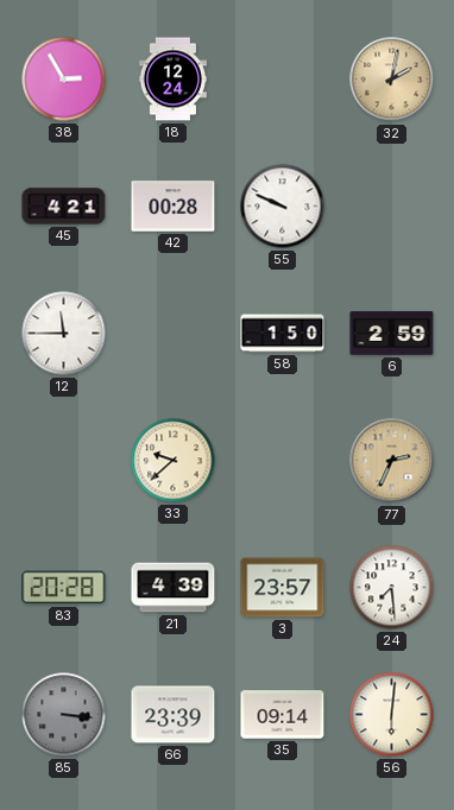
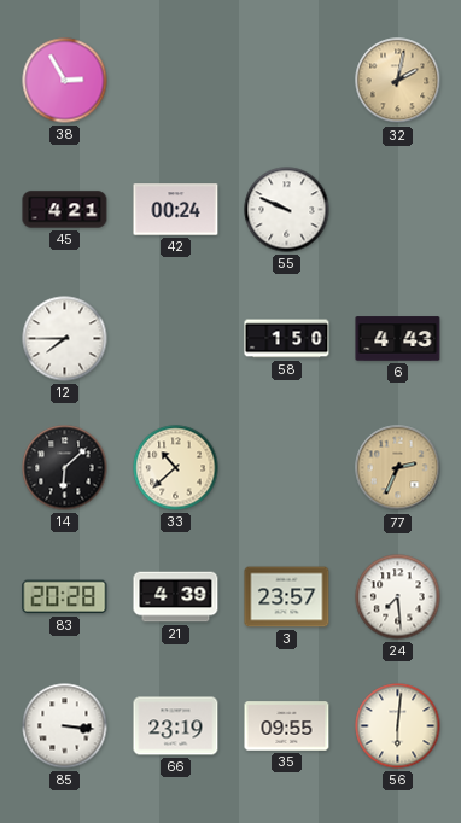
18: 12:24 -> none
42: 00:28 -> 00:24
12: 11:45 -> 7:45
6: 2:59 -> 4:43
14: none -> 6:08
33: 9:38 -> 10:38
85 dial: grey -> white
66: 23:39 -> 23:19
35: 09:14 -> 09:55
